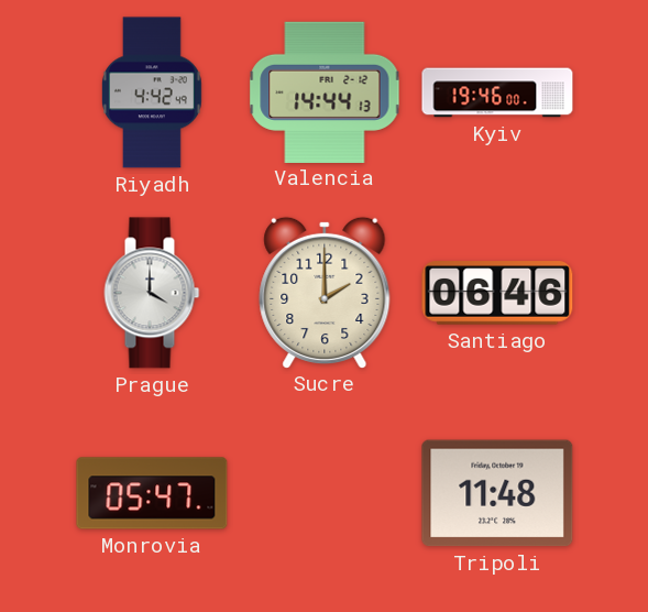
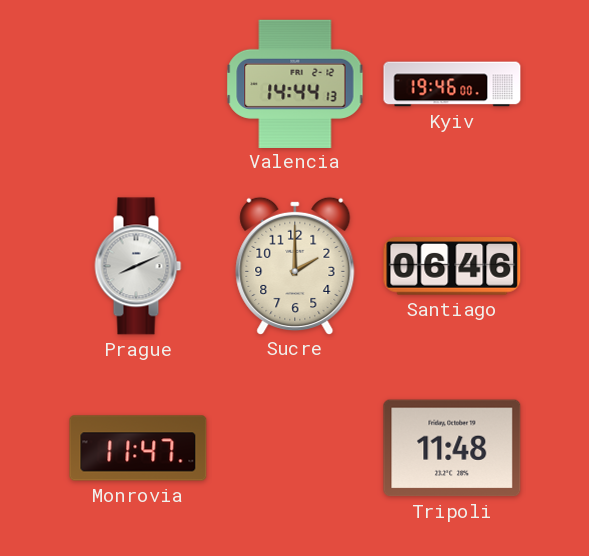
Riyadh: 4:42 -> none
Prague: 4:00 -> 8:11
Monrovia: 05:47 -> 11:47
